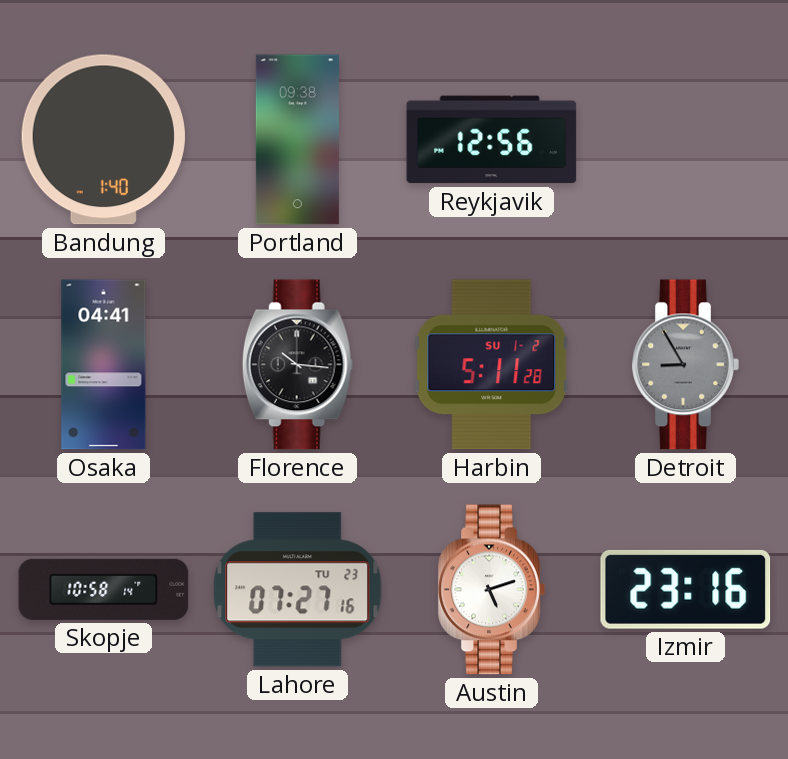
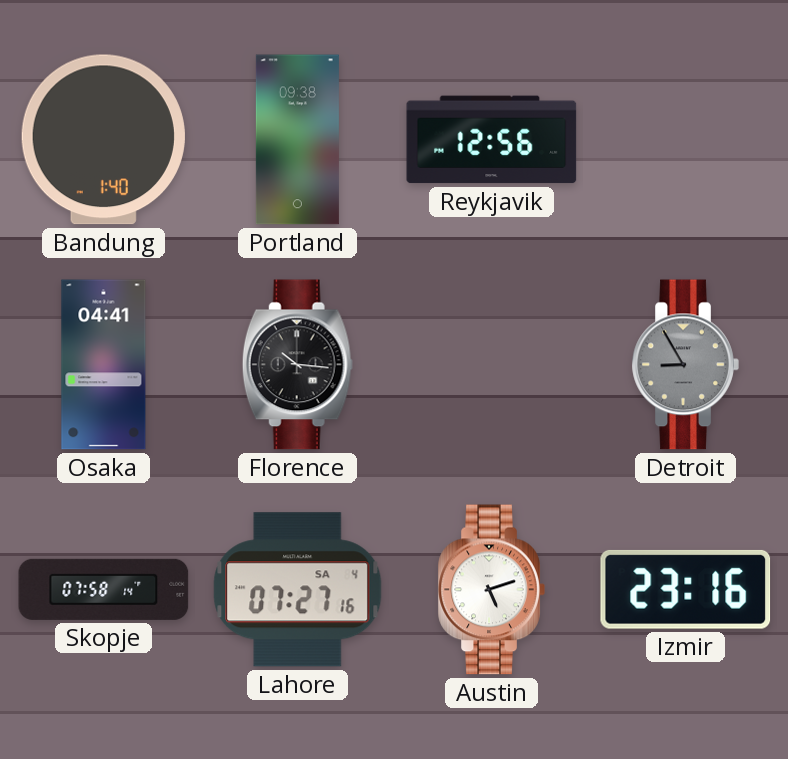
Harbin: 5:11 -> none
Skopje: 10:58 -> 07:58
Lahore date: TU 23 -> SA 4
